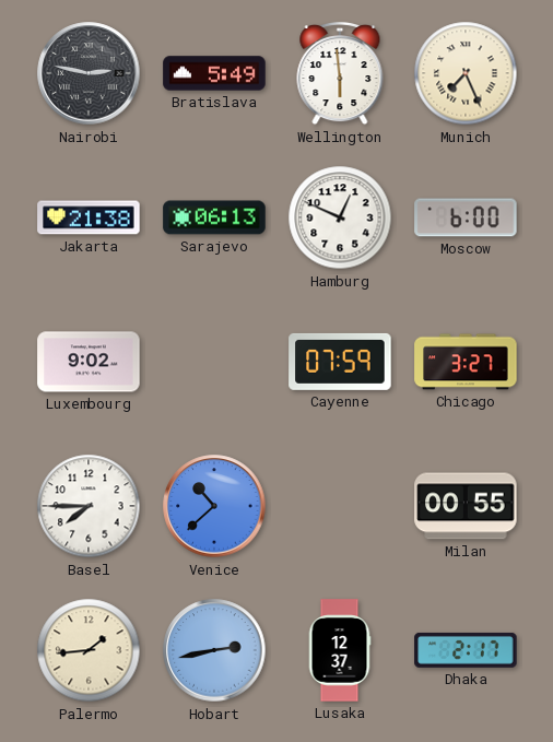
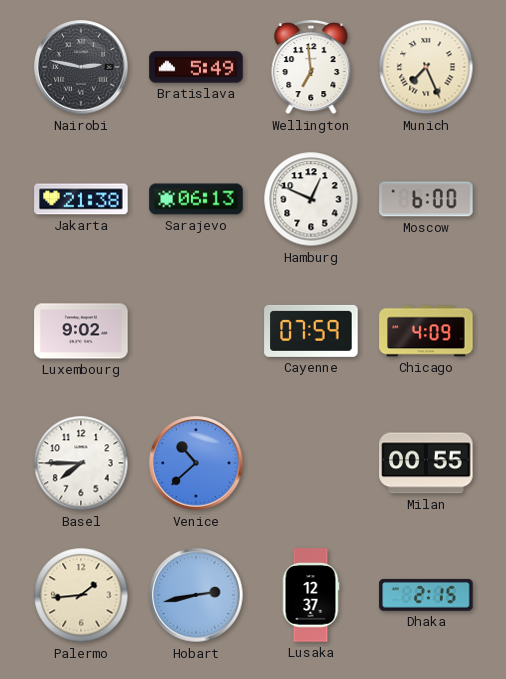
Wellington: 5:59 -> 6:59
Chicago: 3:27 -> 4:09
Dhaka: 2:17 -> 2:15
